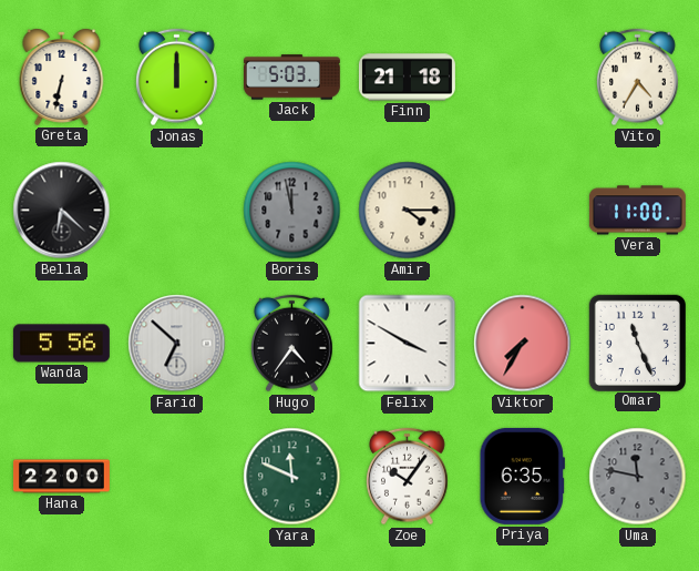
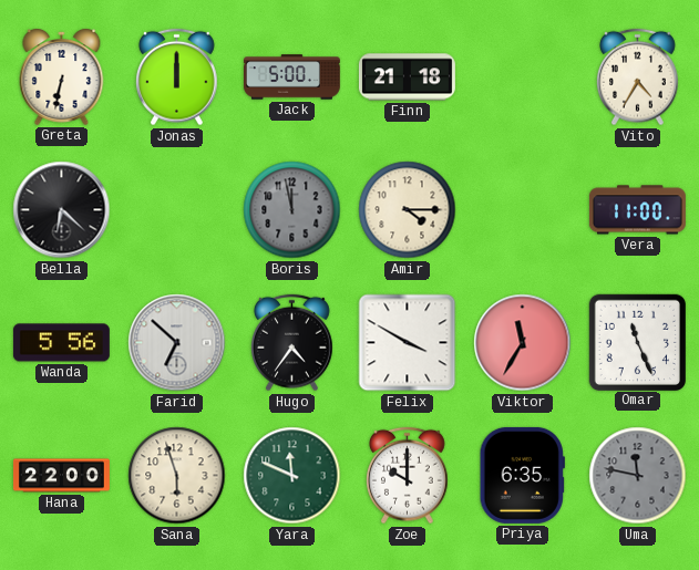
Jack: 5:03 -> 5:00
Viktor: 7:35 -> 11:35
Sana: none -> 5:57
Zoe: 10:06 -> 10:00
